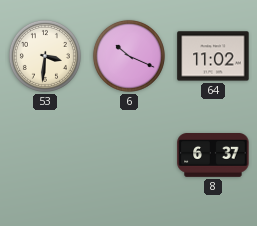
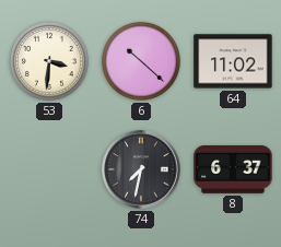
6: 10:19 -> 10:22
74: none -> 7:32
